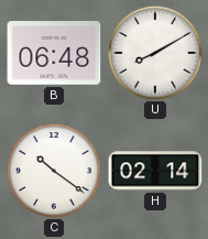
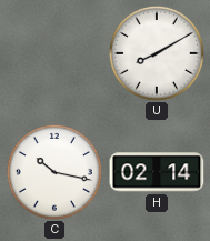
B: 06:48 -> none
C: 10:21 -> 10:17
